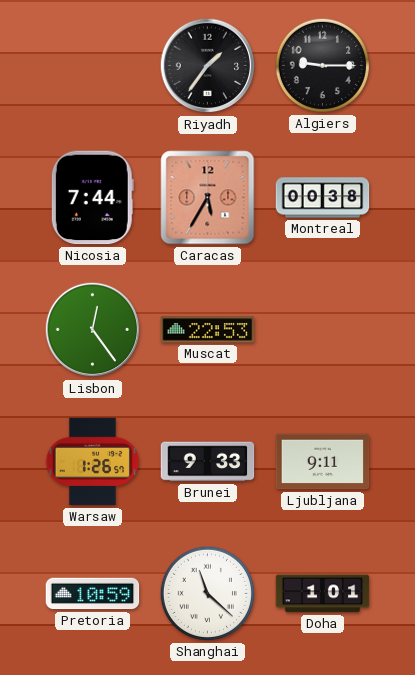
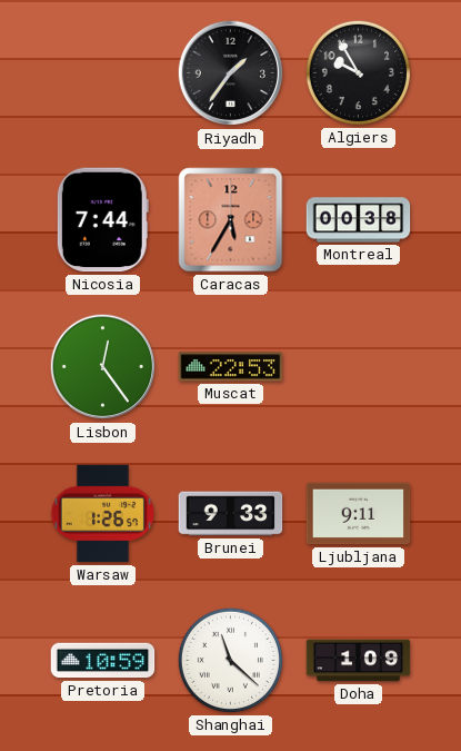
Algiers: 9:15 -> 9:55
Doha: 1:01 -> 1:09
